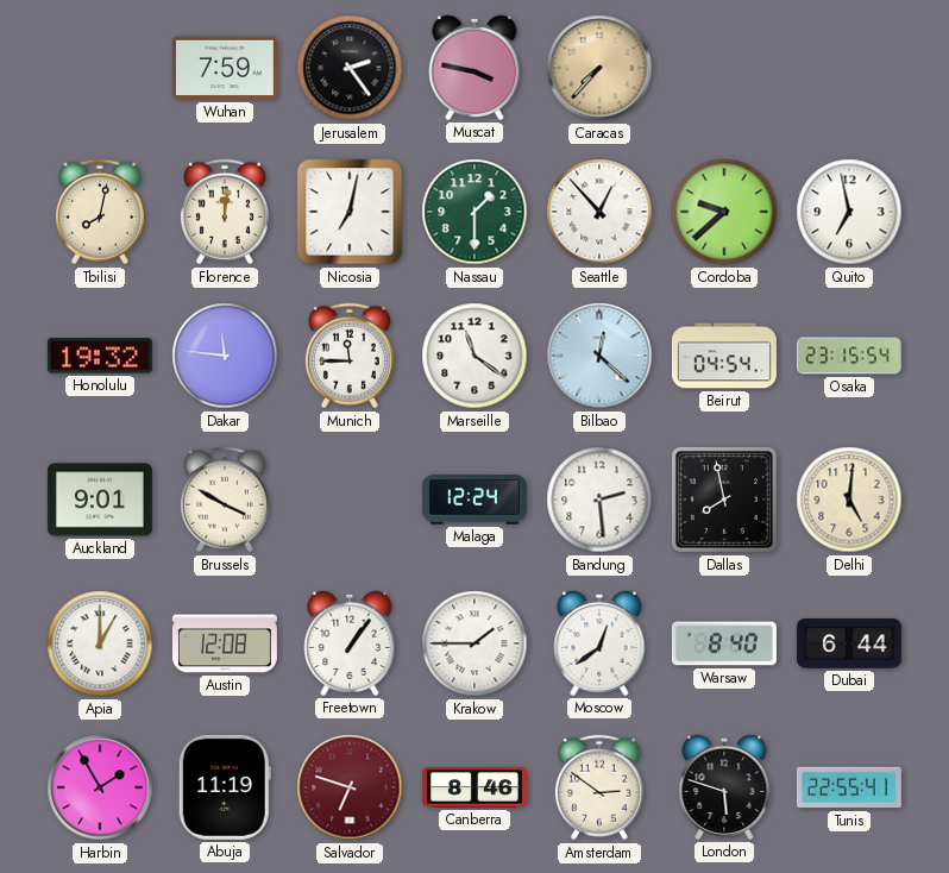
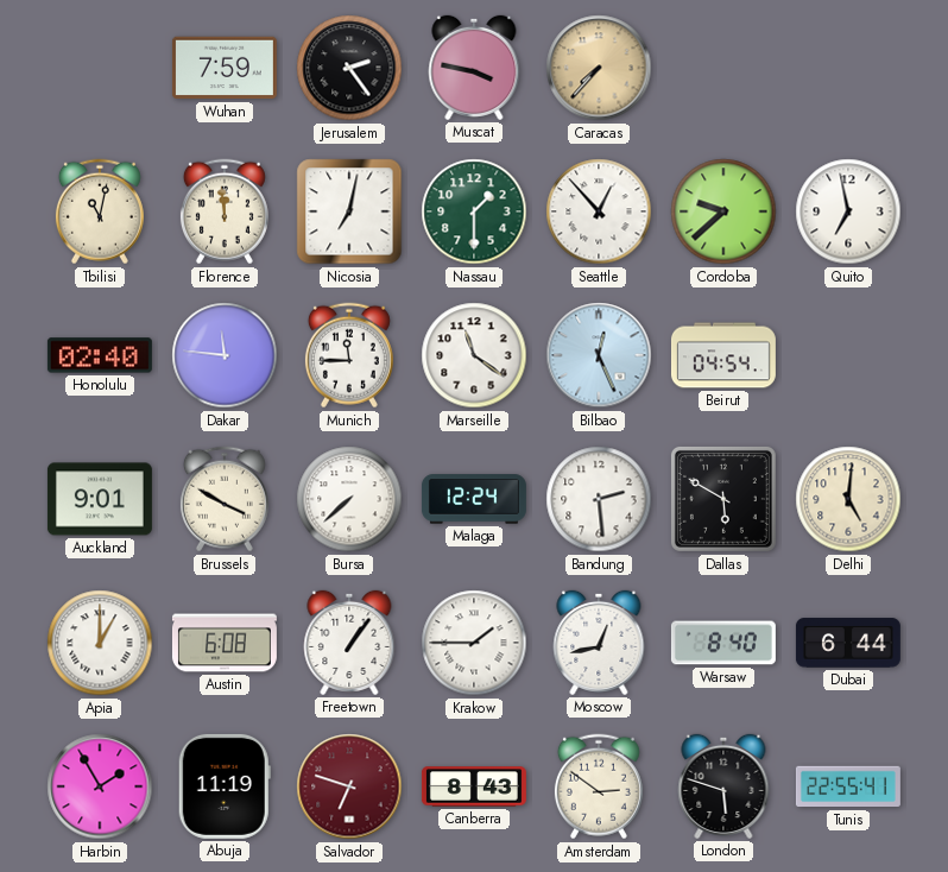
Tbilisi: 8:02 -> 11:02
Florence: 12:01 -> 11:59
Honolulu: 19:32 -> 02:40
Bilbao: 12:22 -> 12:26
Osaka: 23:15 -> none
Bursa: none -> 7:38
Dallas: 7:58 -> 5:50
Austin: 12:08 -> 6:08
Moscow: 12:39 -> 12:43
Canberra: 8:46 -> 8:43
